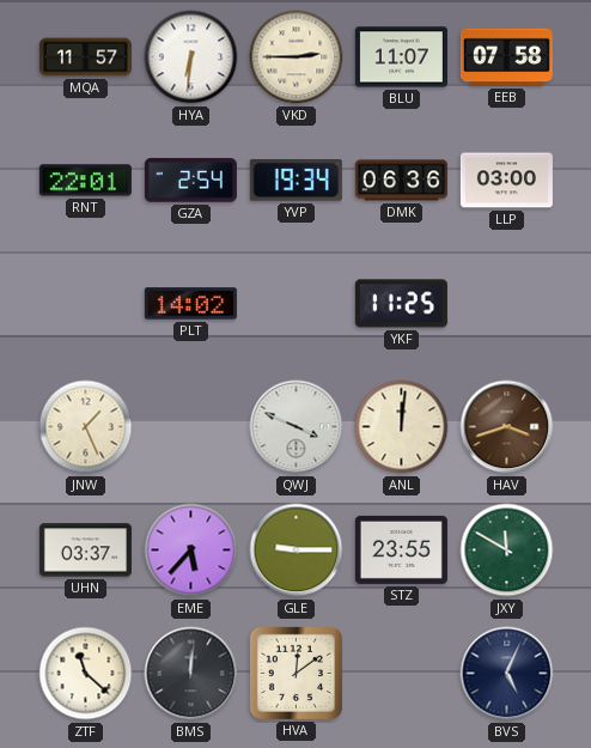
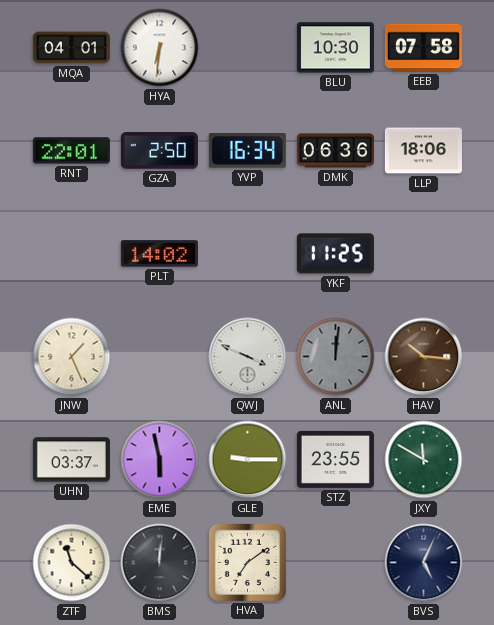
MQA: 11:57 -> 04:01
VKD: 2:45 -> none
BLU: 11:07 -> 10:30
GZA: 2:54 -> 2:50
YVP: 19:34 -> 16:34
LLP: 03:00 -> 18:06
ANL dial: cream -> grey
HAV: 3:42 -> 10:16
EME: 5:37 -> 5:58
HVA: 12:09 -> 7:09
